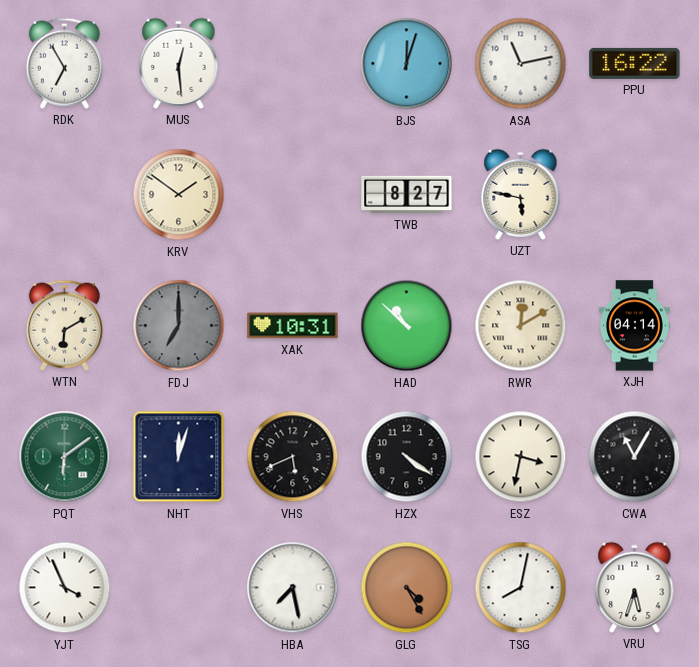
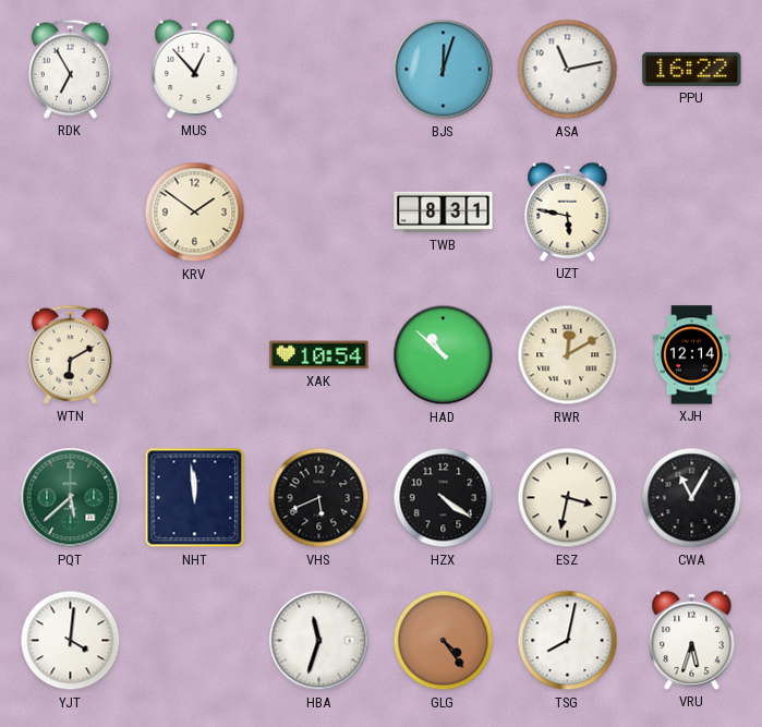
MUS: 12:29 -> 12:53
TWB: 8:27 -> 8:31
FDJ: 7:00 -> none
XAK: 10:31 -> 10:54
XJH: 04:14 -> 12:14
PQT: 6:09 -> 5:38
NHT: 12:03 -> 11:59
YJT: 3:56 -> 4:01
HBA: 7:28 -> 11:33
GLG: 4:25 -> 4:24
